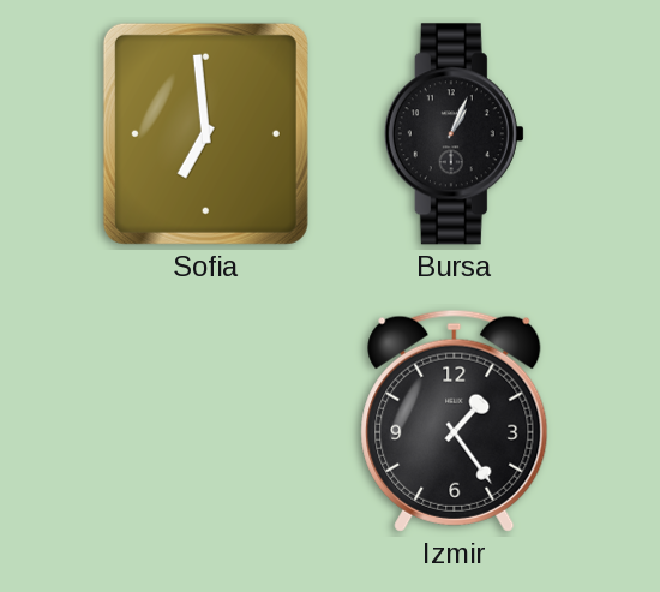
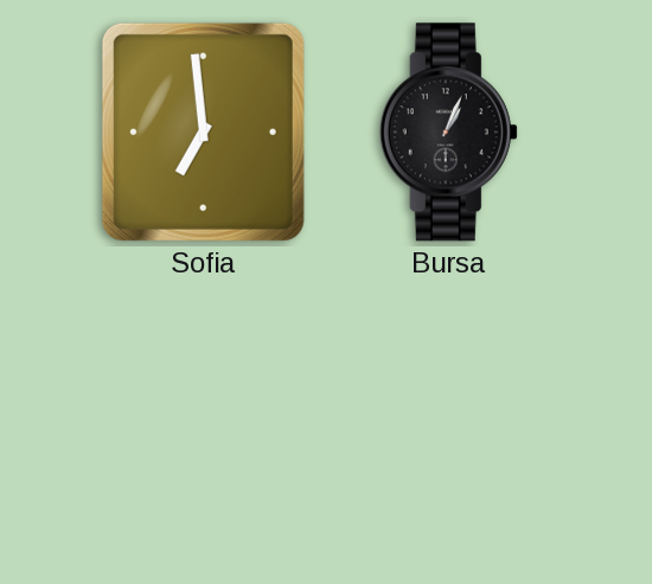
Izmir: 1:24 -> none
